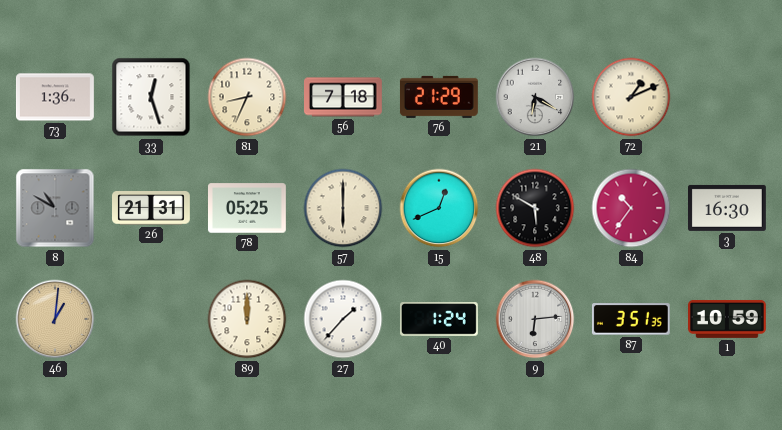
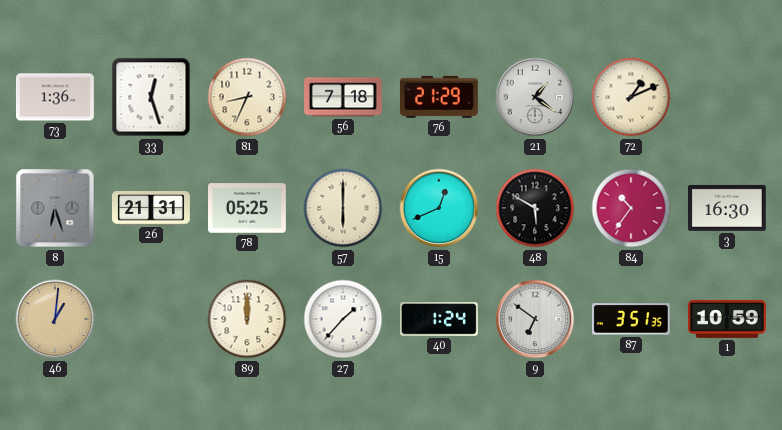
21: 6:20 -> 1:21
8: 10:50 -> 6:27
9: 6:14 -> 6:51
